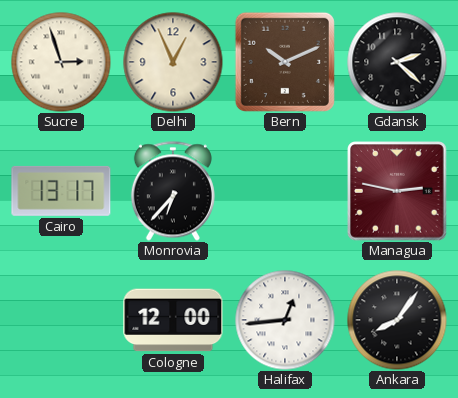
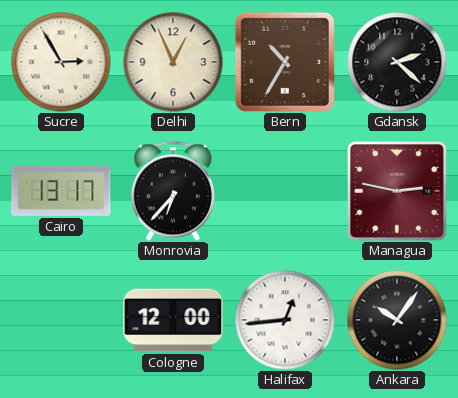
Sucre: 2:57 -> 2:55
Bern: 10:11 -> 10:35
Ankara: 8:06 -> 10:06
